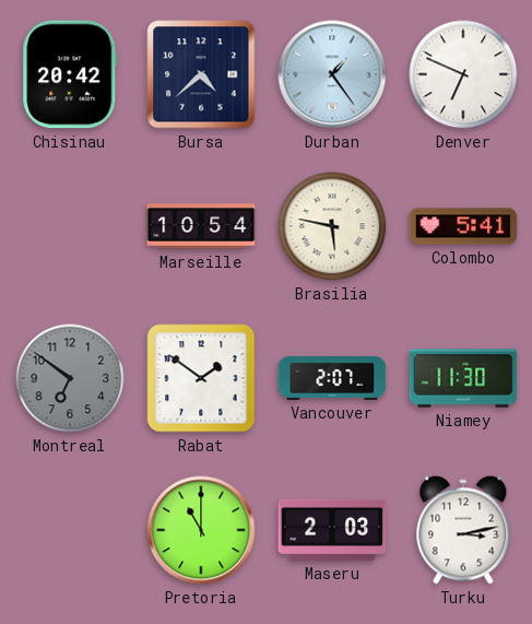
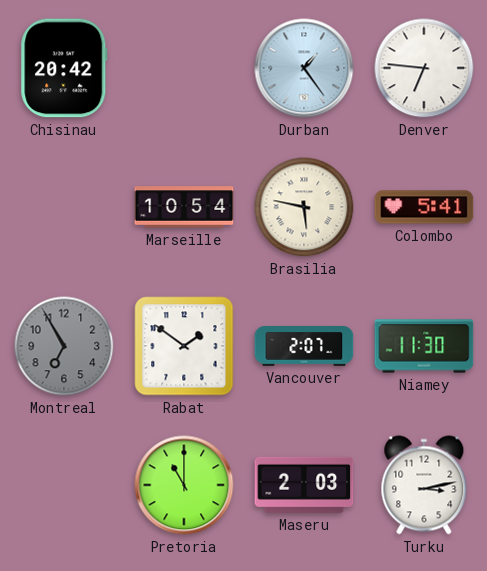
Bursa: 4:38 -> none
Denver: 6:49 -> 6:46
Montreal: 6:51 -> 6:55
